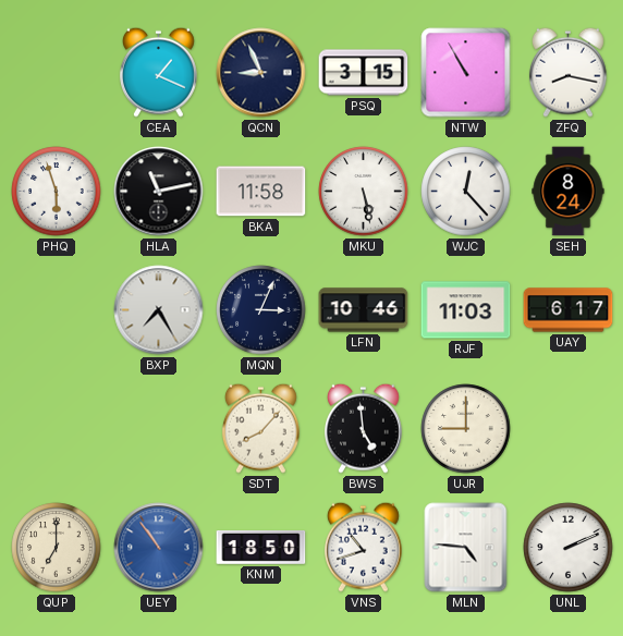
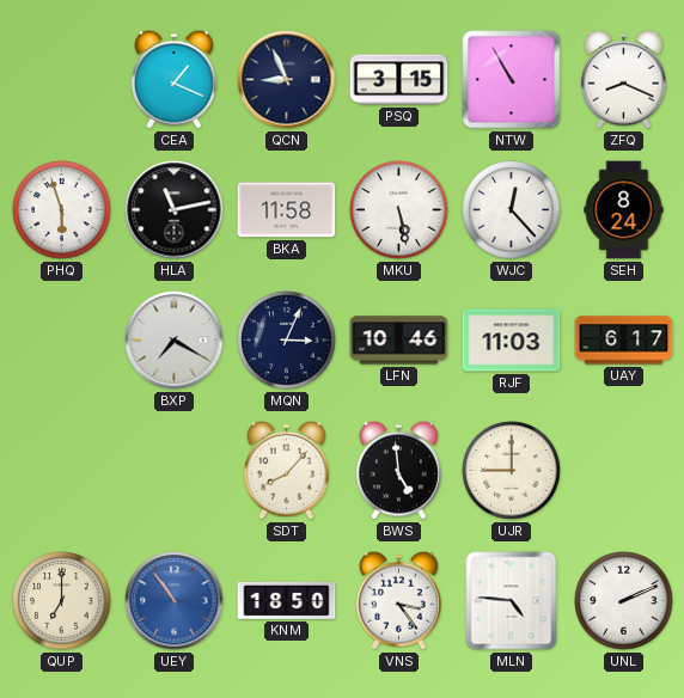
ZFQ: 8:17 -> 8:19
BXP: 7:25 -> 7:20
VNS: 10:42 -> 3:24
